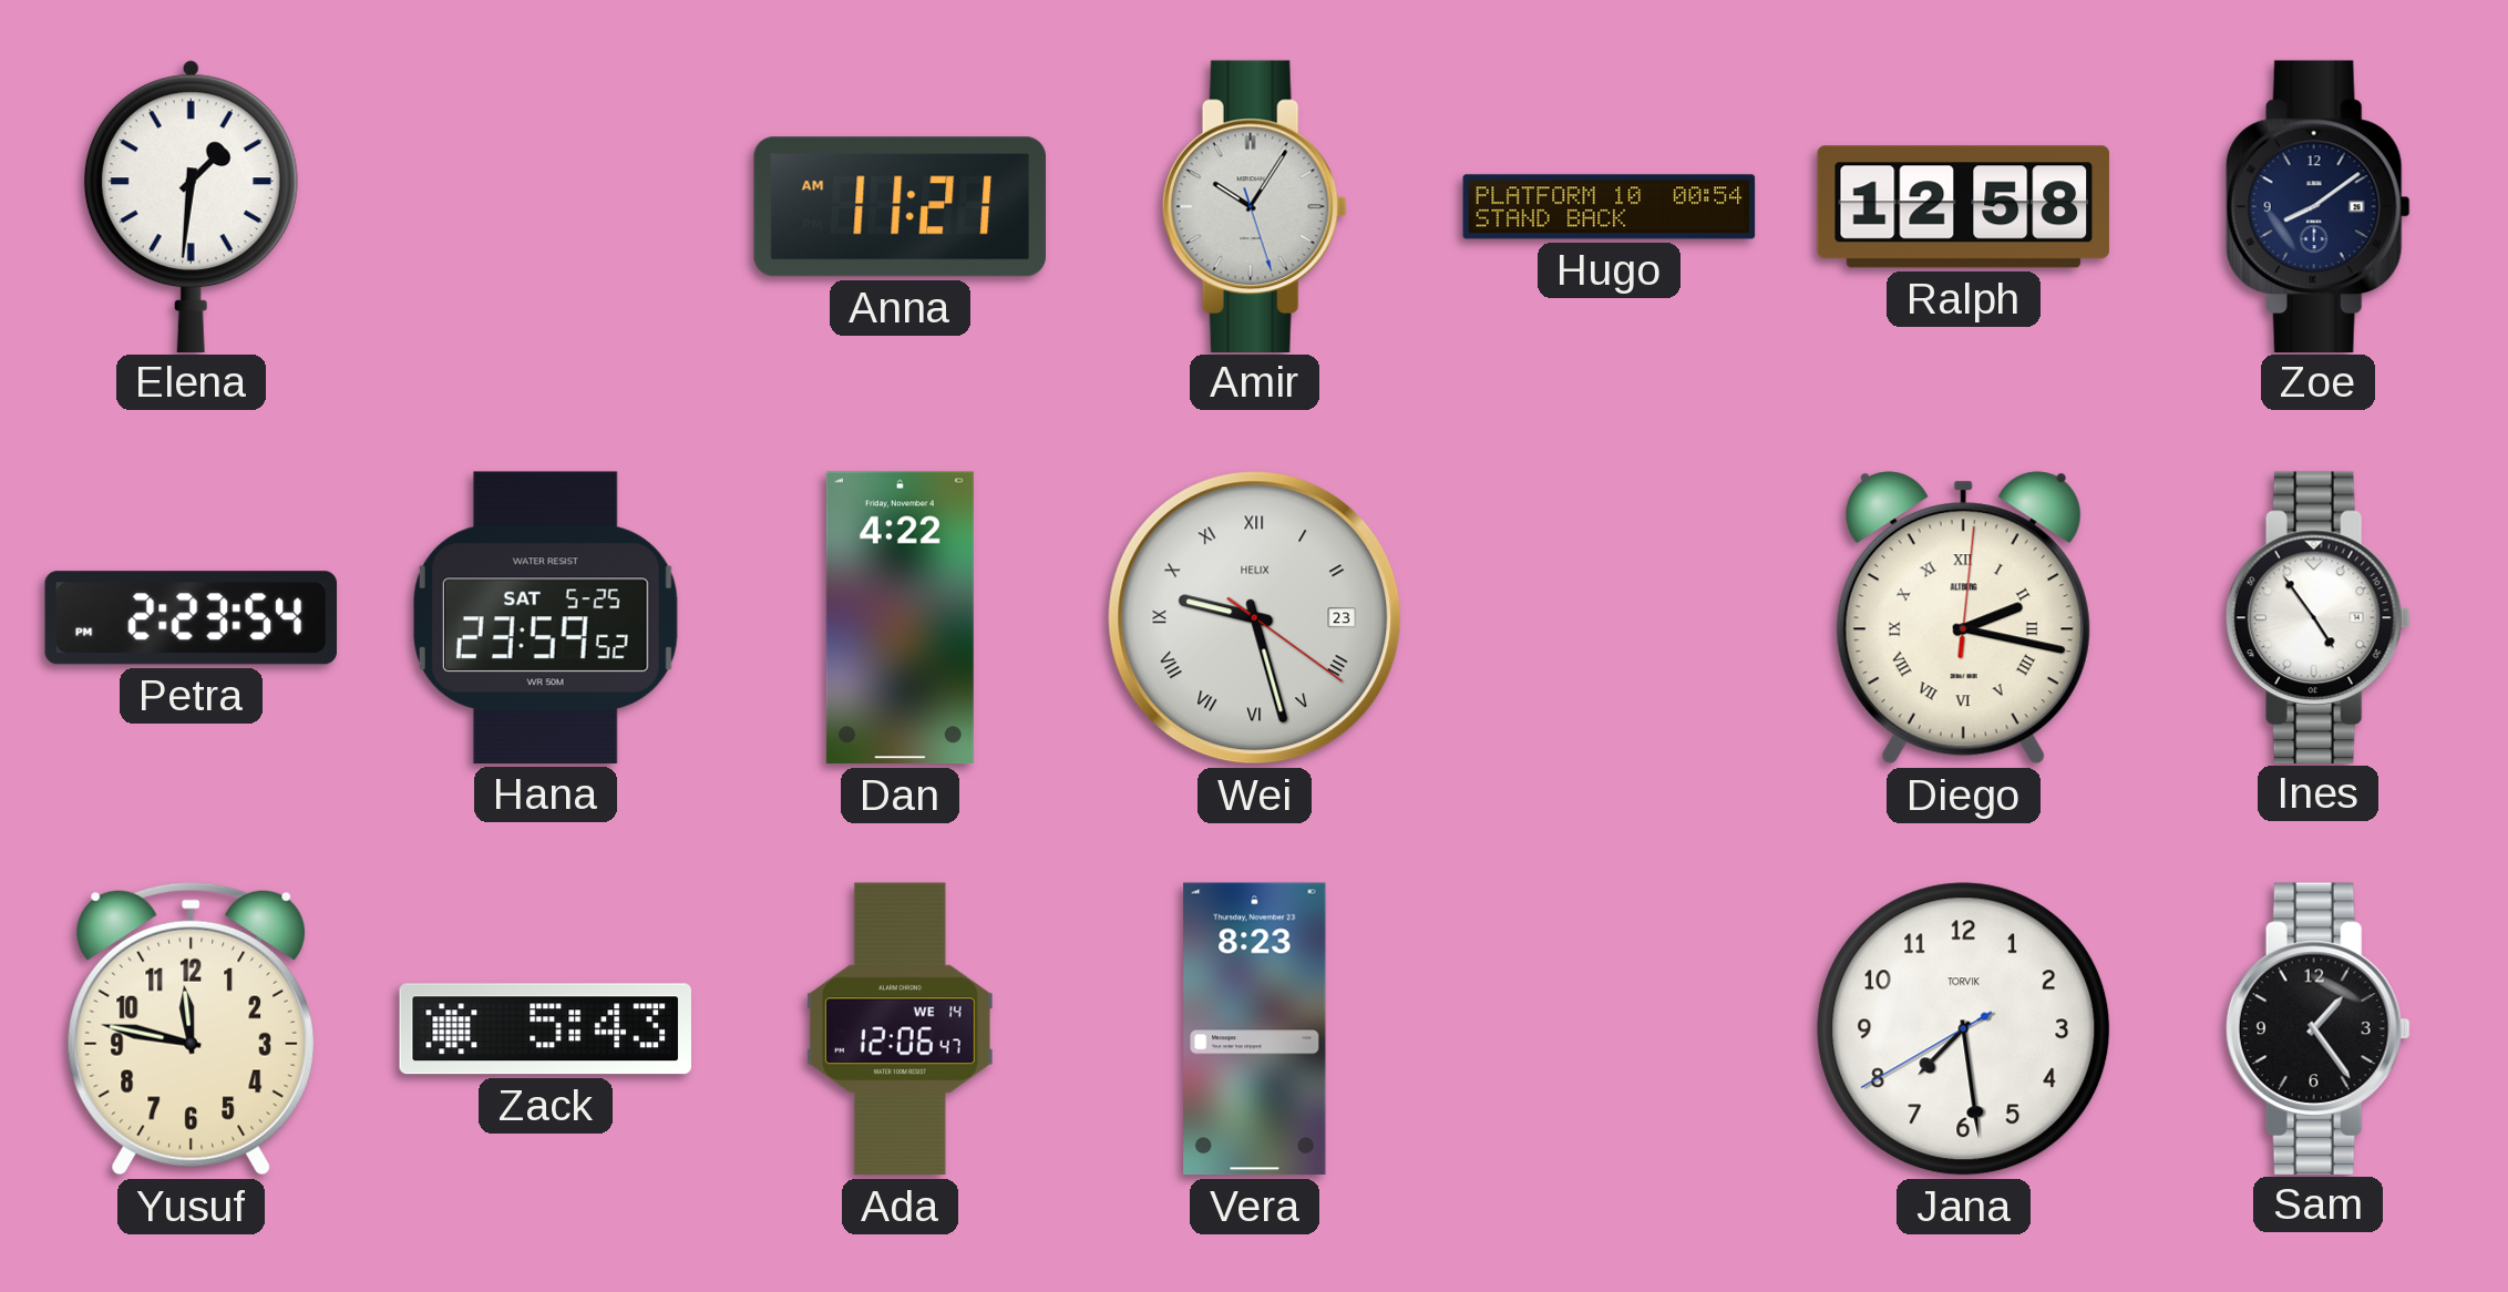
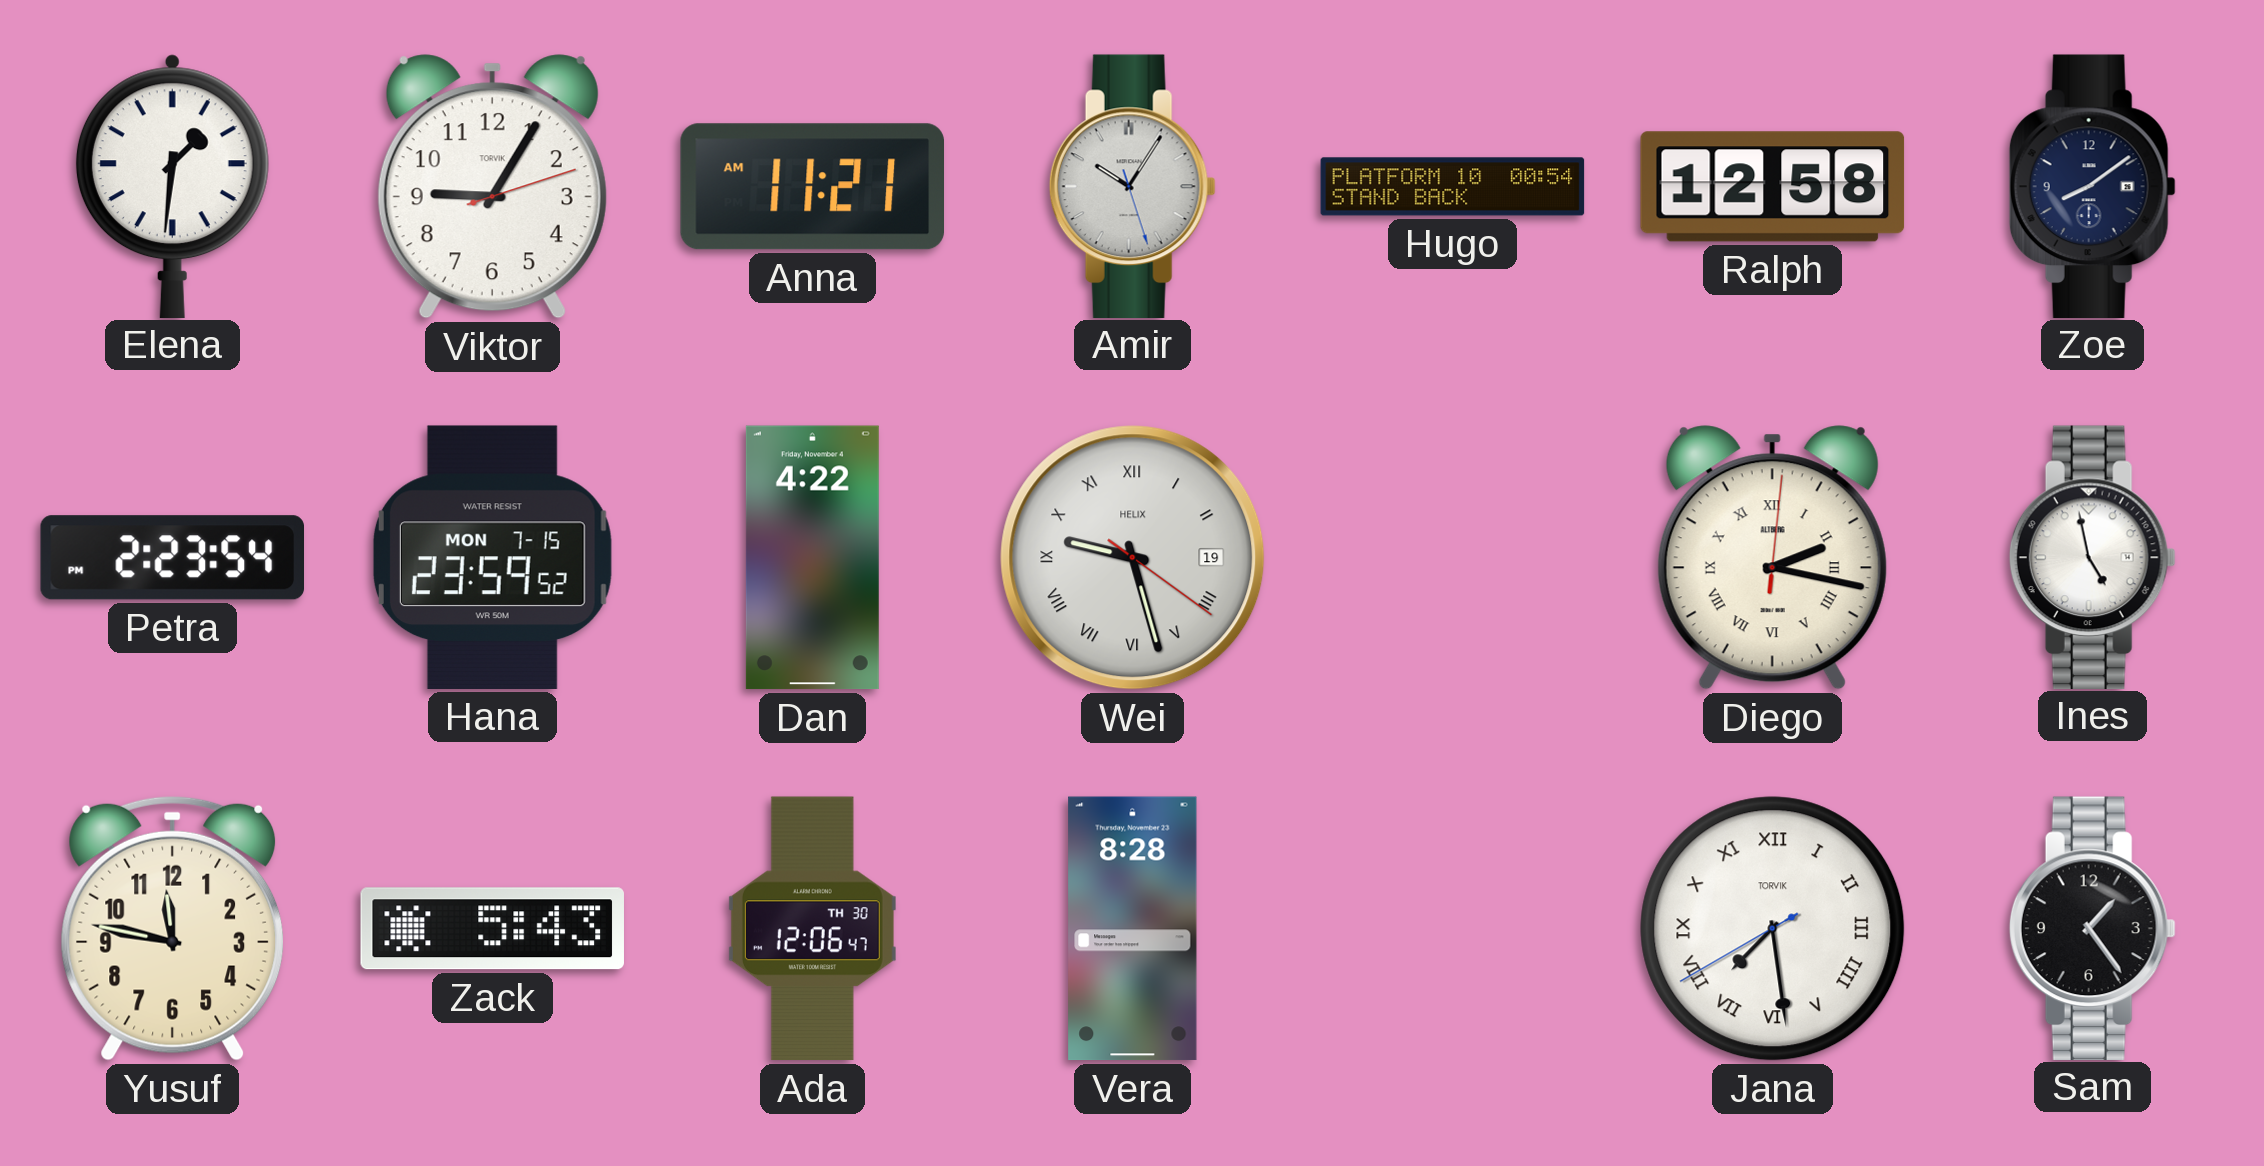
Viktor: none -> 9:05
Hana date: SAT 5-25 -> MON 7-15
Wei date: 23 -> 19
Ines: 4:54 -> 4:58
Ada date: WE 14 -> TH 30
Vera: 8:23 -> 8:28
Jana numerals: Arabic -> Roman
